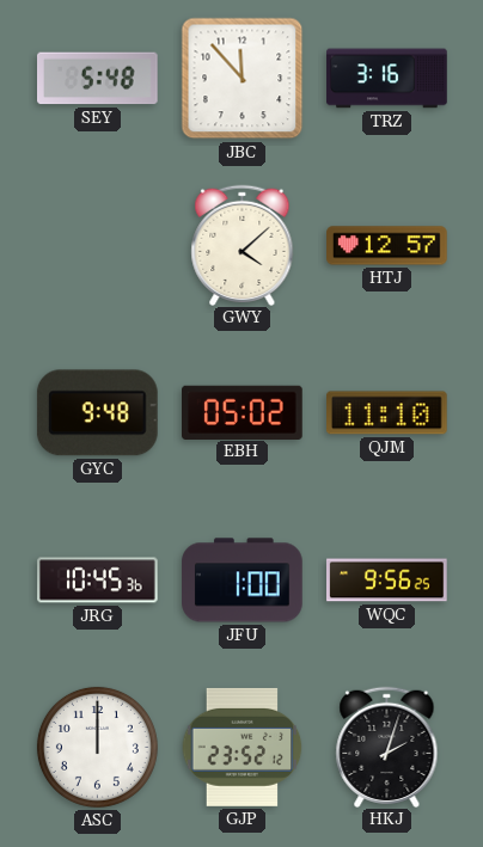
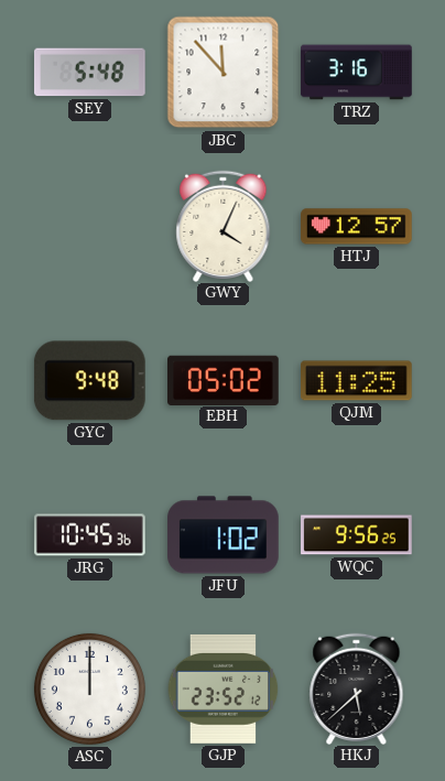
GWY: 4:08 -> 4:04
QJM: 11:10 -> 11:25
JFU: 1:00 -> 1:02
HKJ: 2:03 -> 5:38
